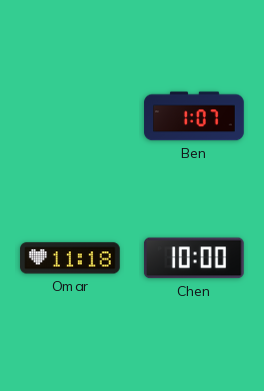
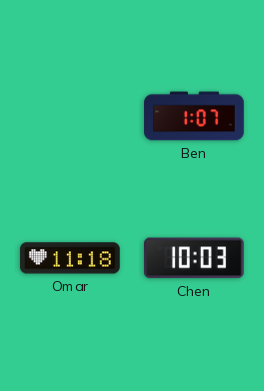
Chen: 10:00 -> 10:03
